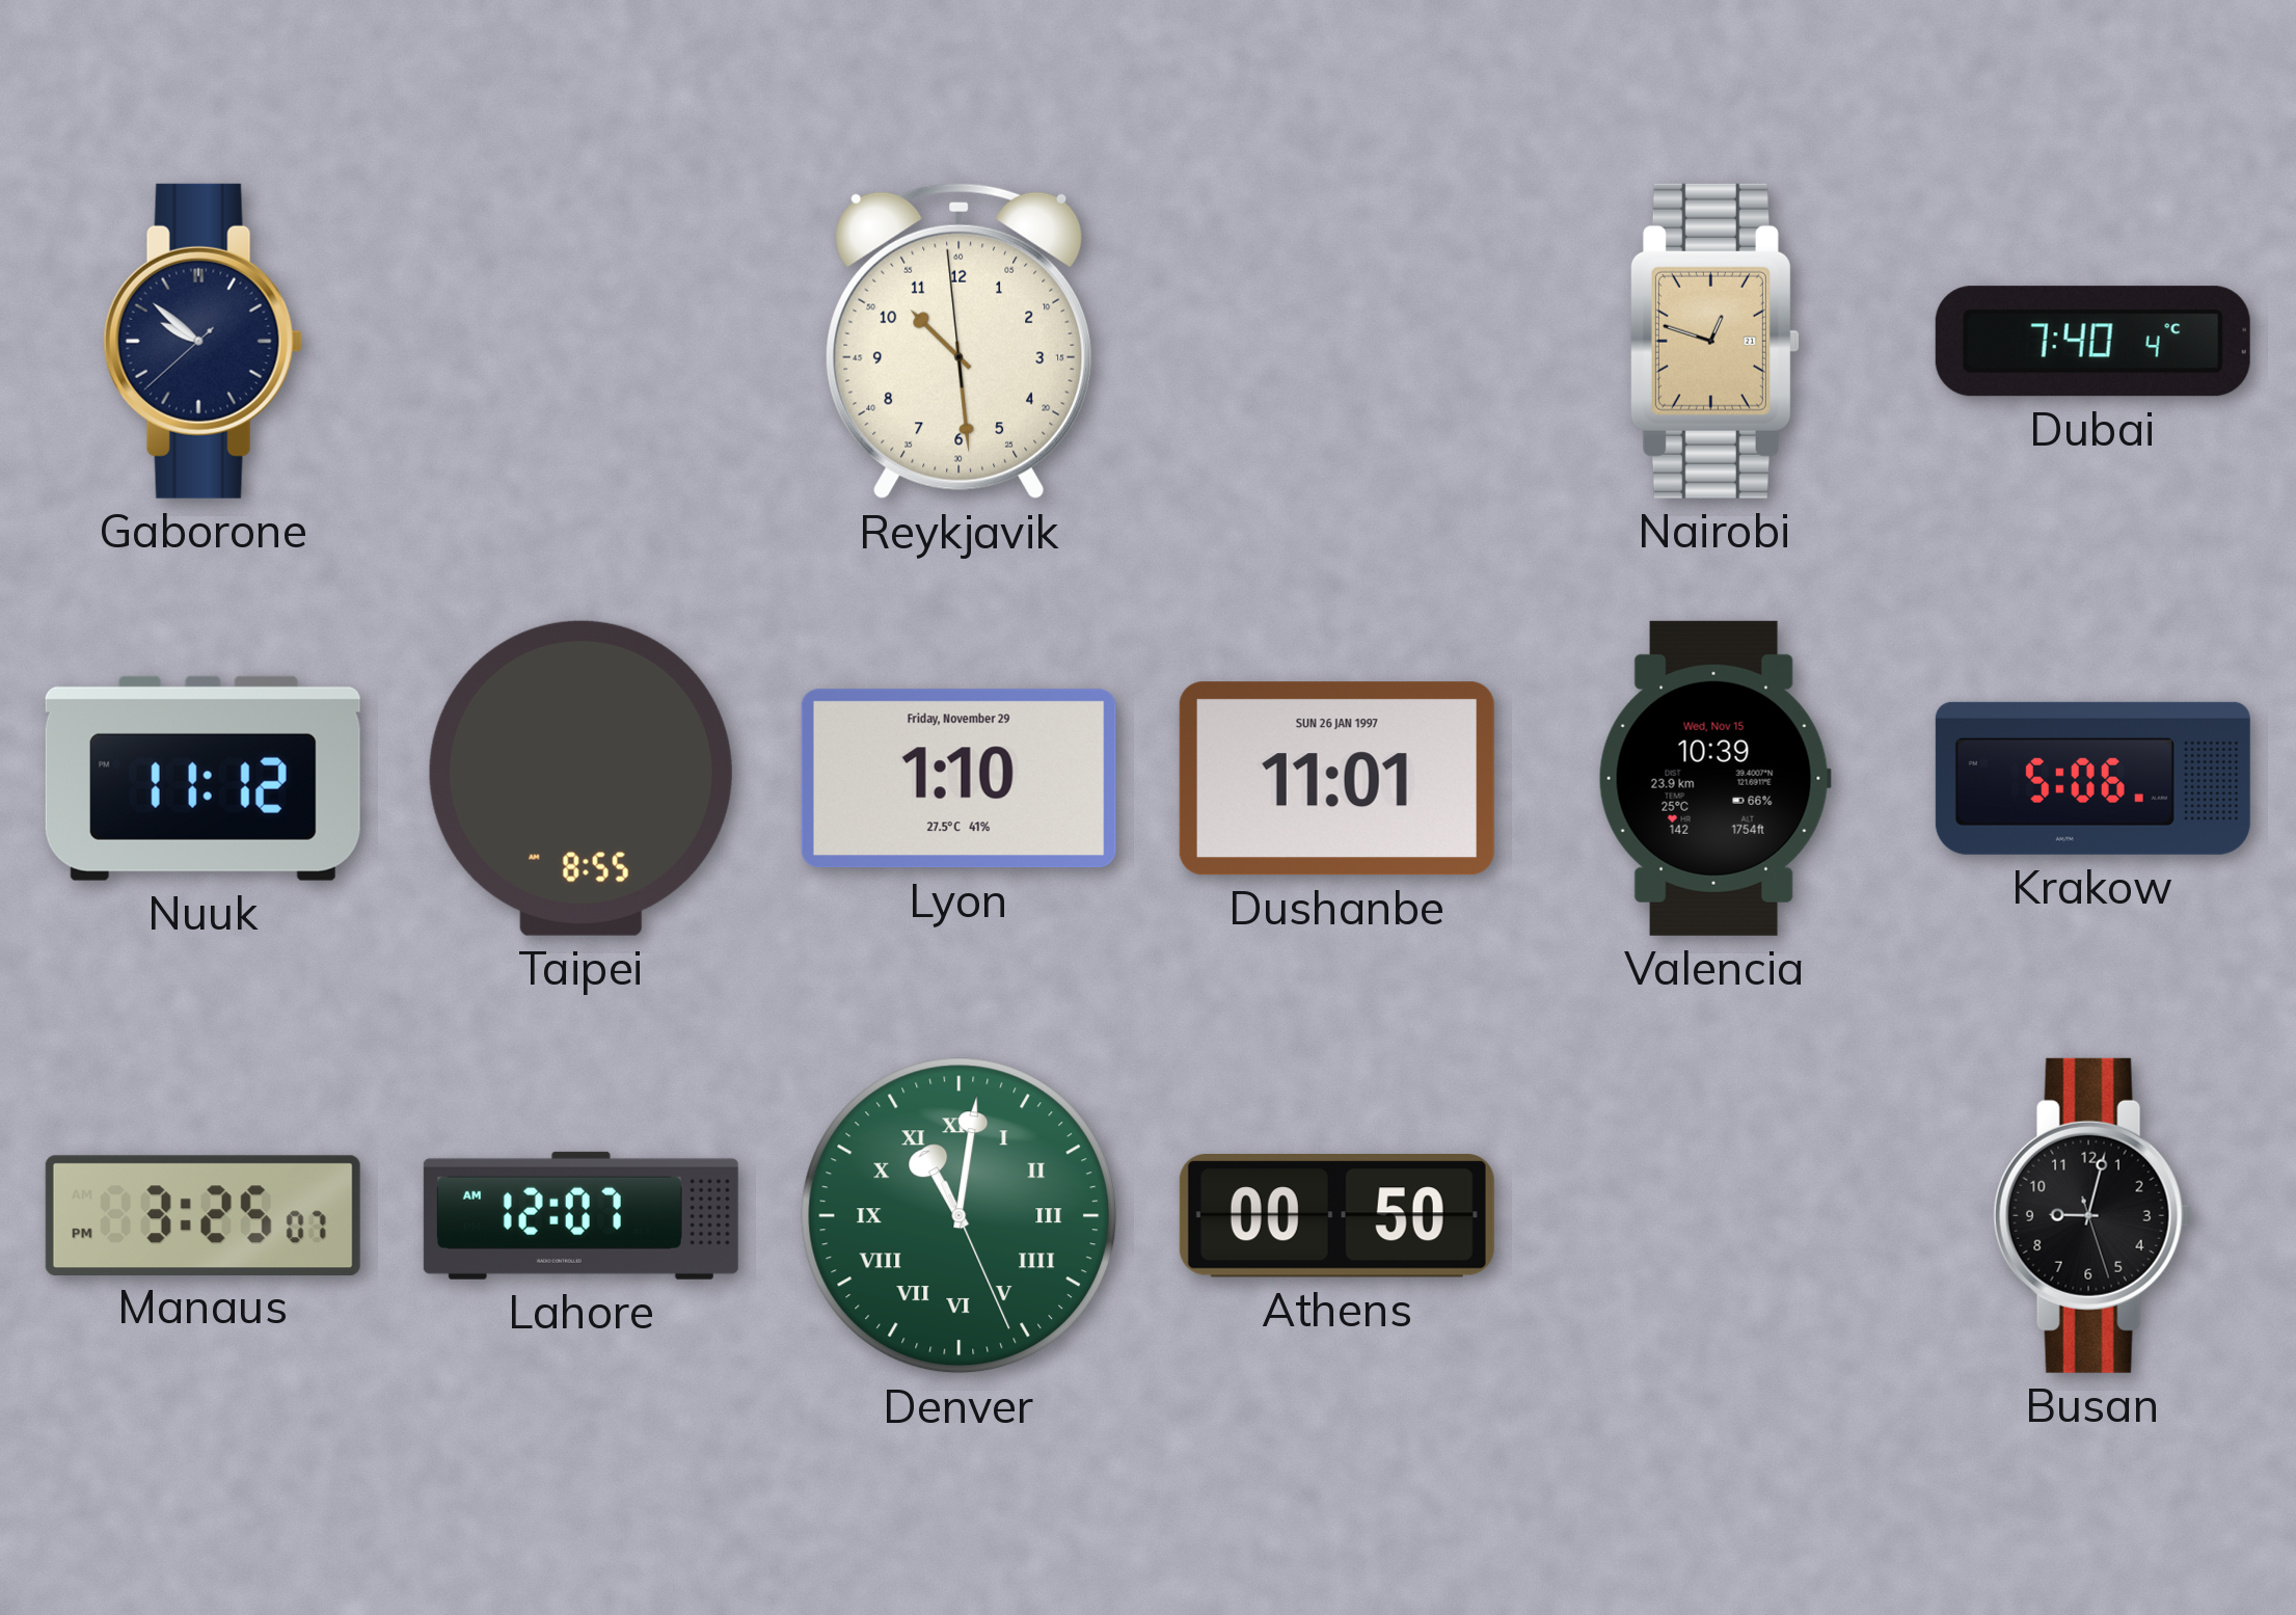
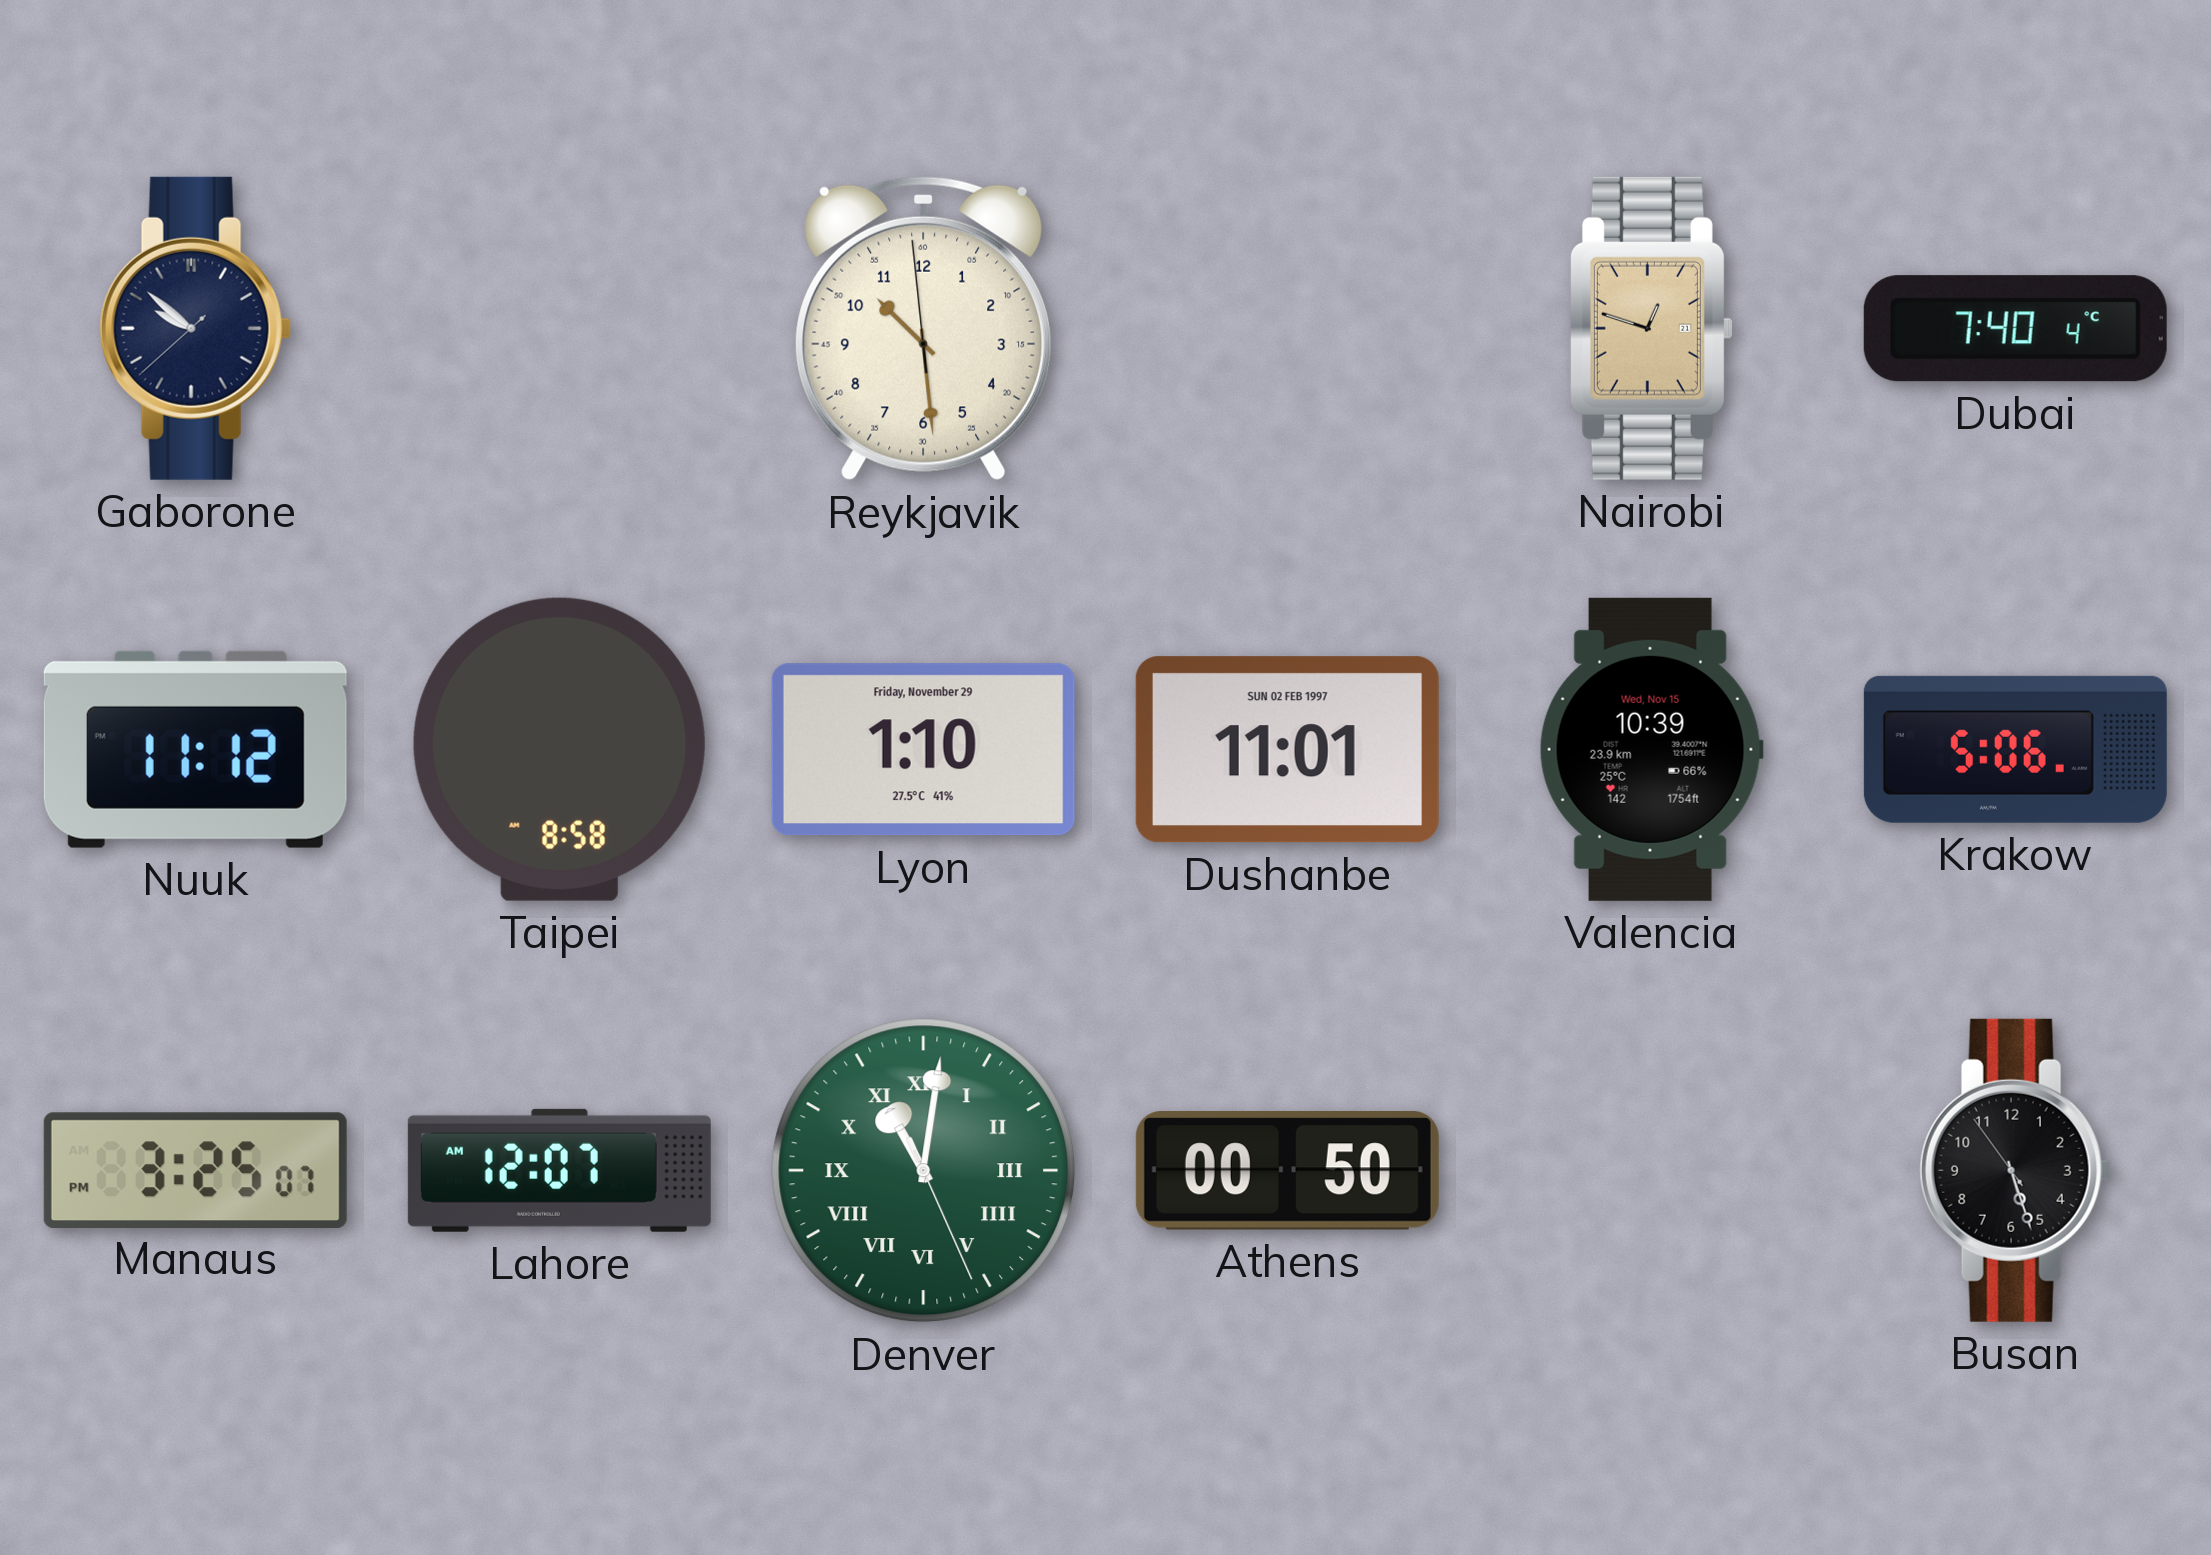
Taipei: 8:55 -> 8:58
Dushanbe date: SUN 26 JAN 1997 -> SUN 02 FEB 1997
Busan: 9:02 -> 5:26
